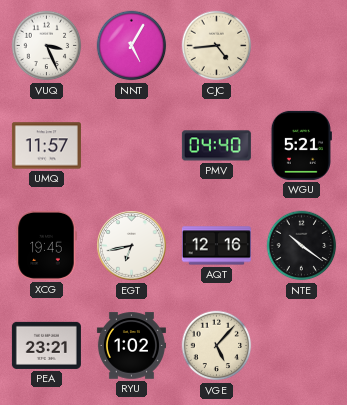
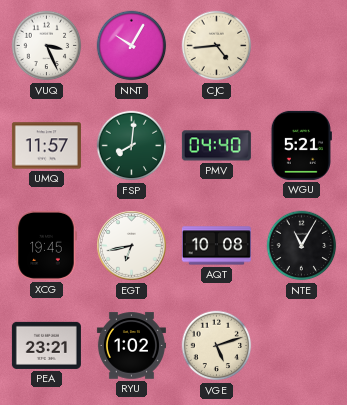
NNT: 5:05 -> 10:05
FSP: none -> 8:01
AQT: 12:16 -> 10:08
NTE: 10:21 -> 11:05
VGE: 5:07 -> 5:12
